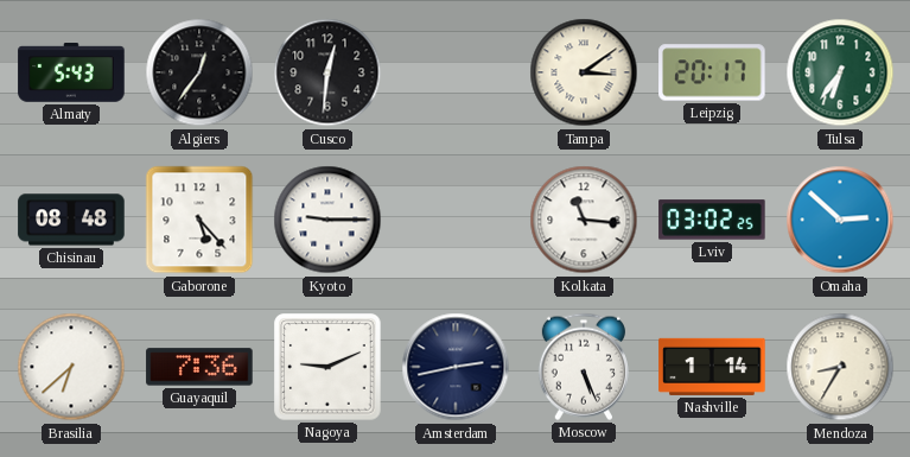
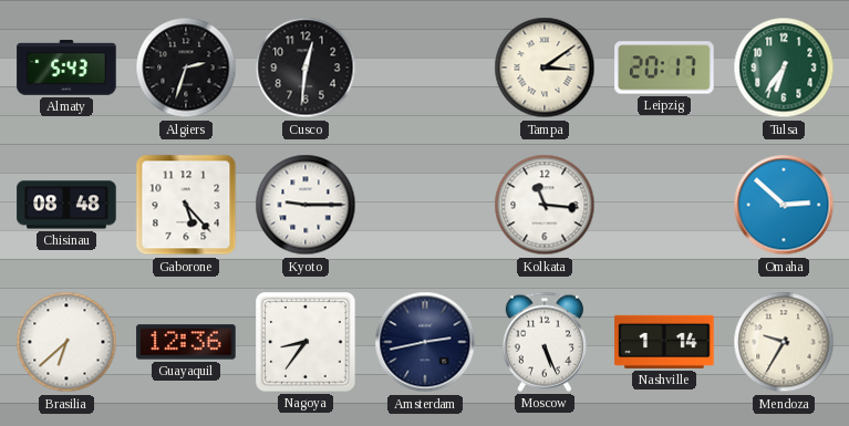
Algiers: 12:36 -> 2:33
Lviv: 03:02 -> none
Guayaquil: 7:36 -> 12:36
Nagoya: 9:11 -> 8:36
Mendoza: 8:35 -> 9:35
